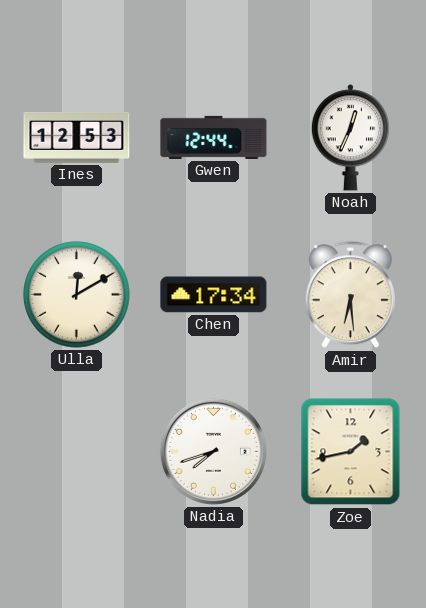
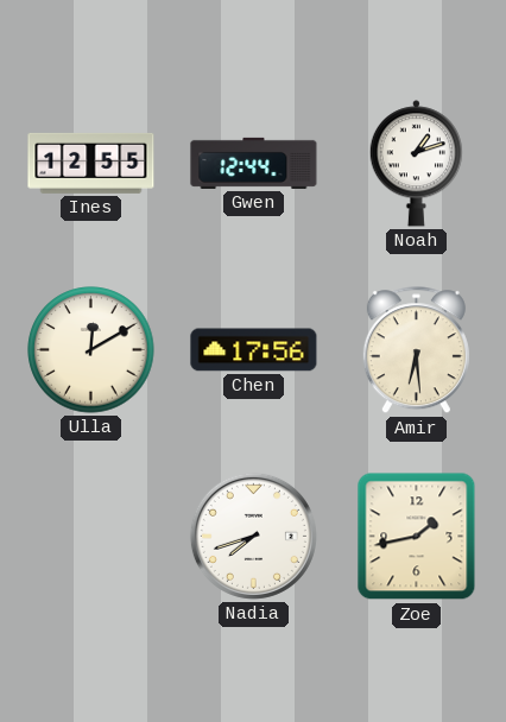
Ines: 12:53 -> 12:55
Noah: 12:34 -> 1:12
Chen: 17:34 -> 17:56
